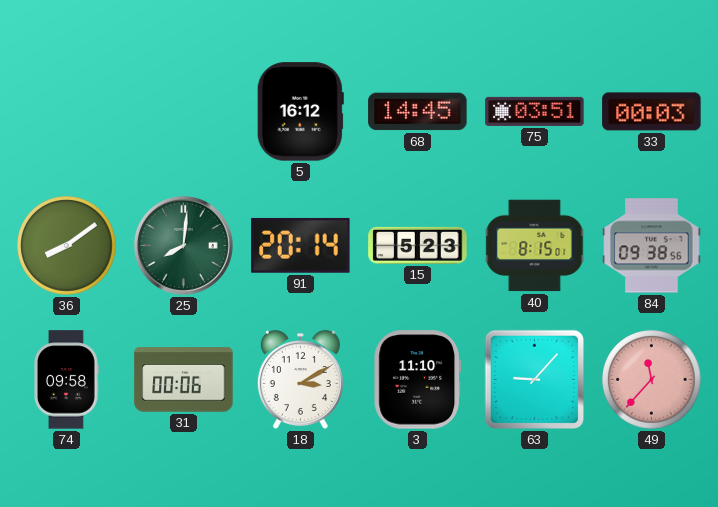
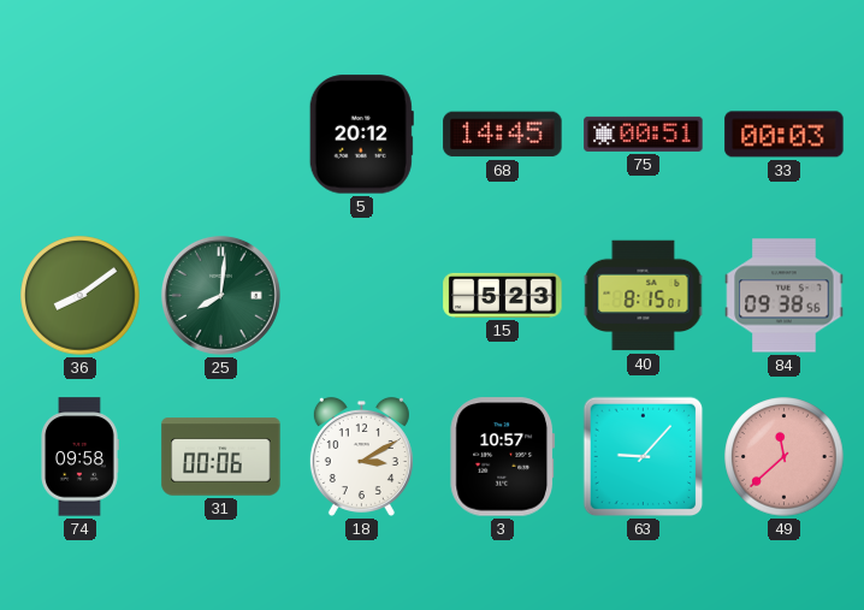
5: 16:12 -> 20:12
75: 03:51 -> 00:51
91: 20:14 -> none
3: 11:10 -> 10:57
49: 11:37 -> 11:38
